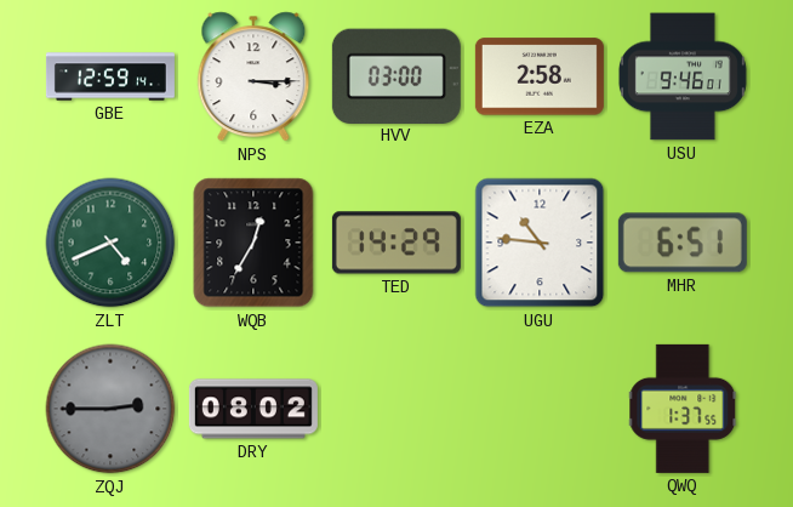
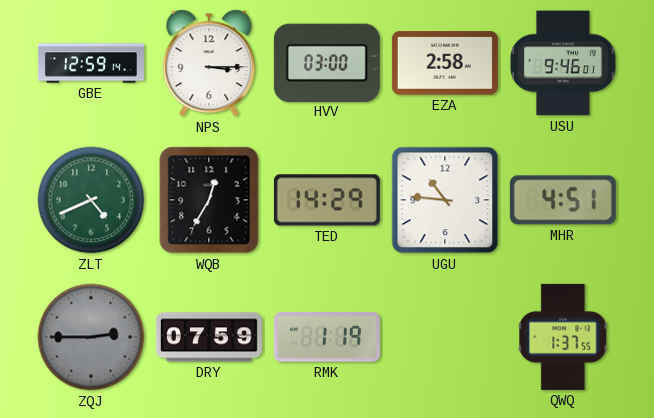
MHR: 6:51 -> 4:51
DRY: 08:02 -> 07:59
RMK: none -> 1:19
